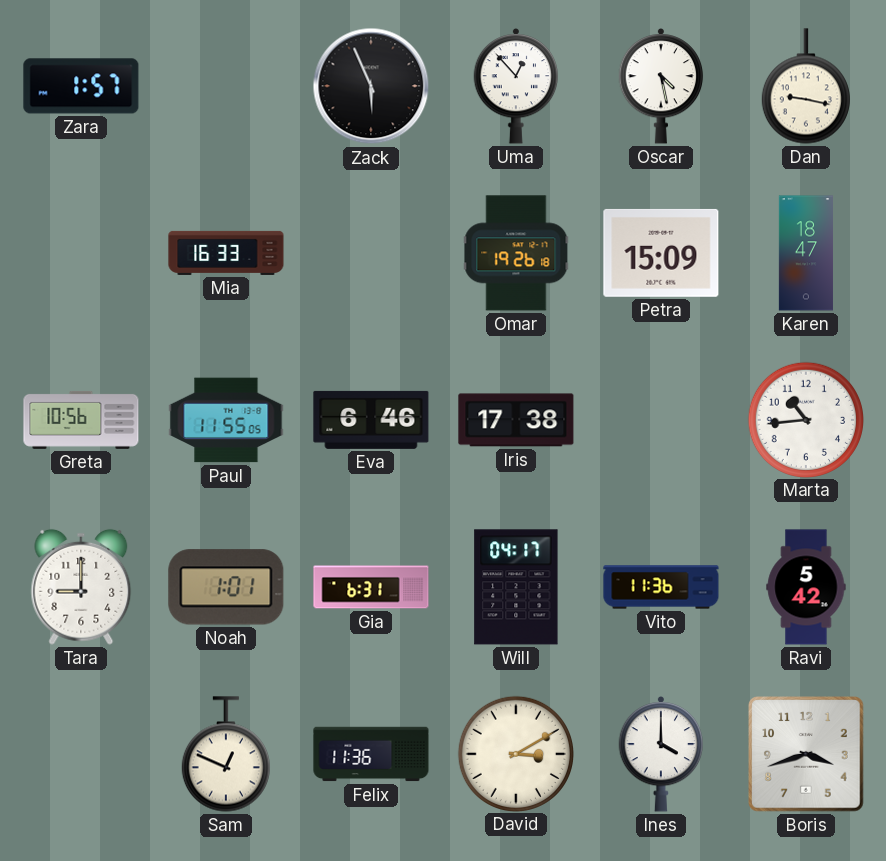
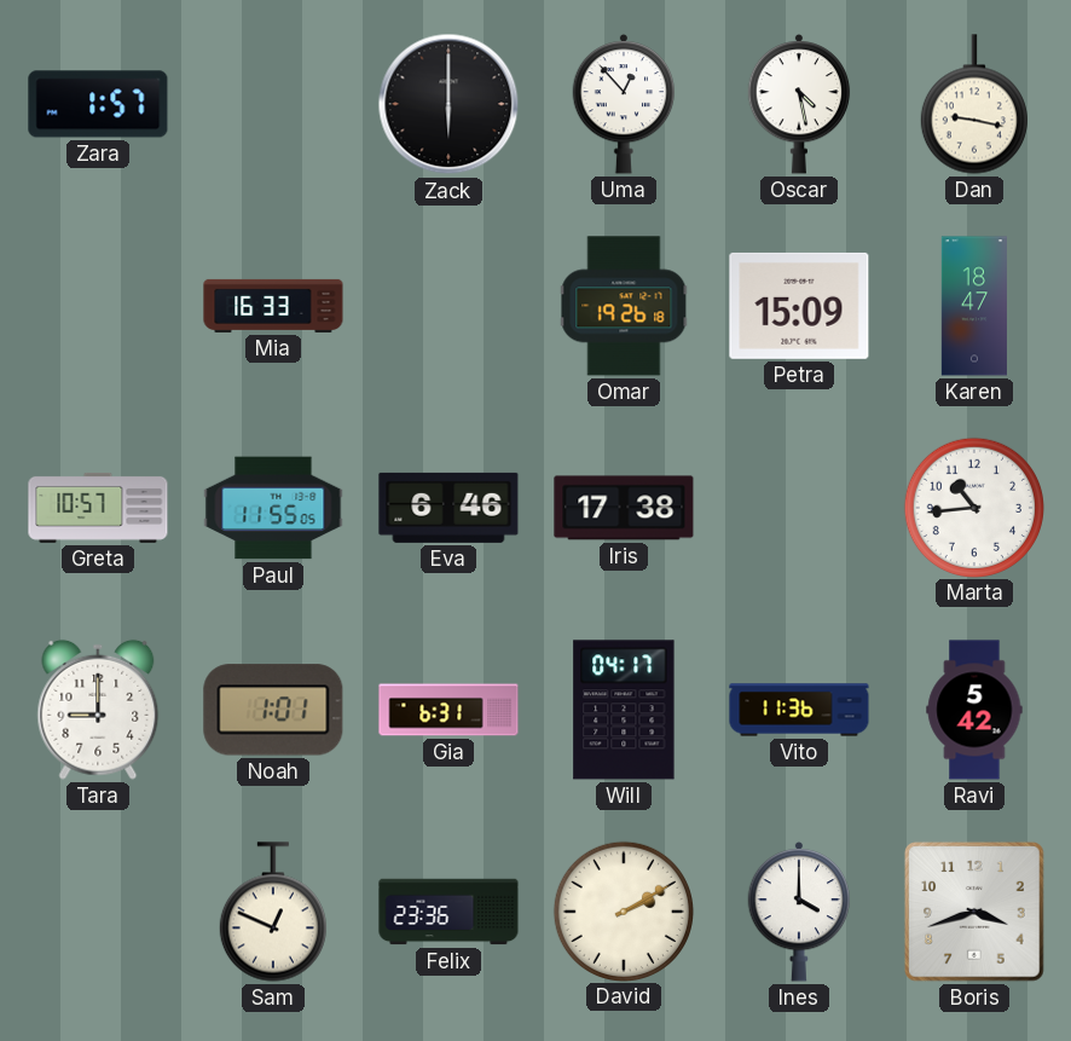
Zack: 5:56 -> 6:00
Greta: 10:56 -> 10:57
Felix: 11:36 -> 23:36
David: 3:10 -> 2:10
